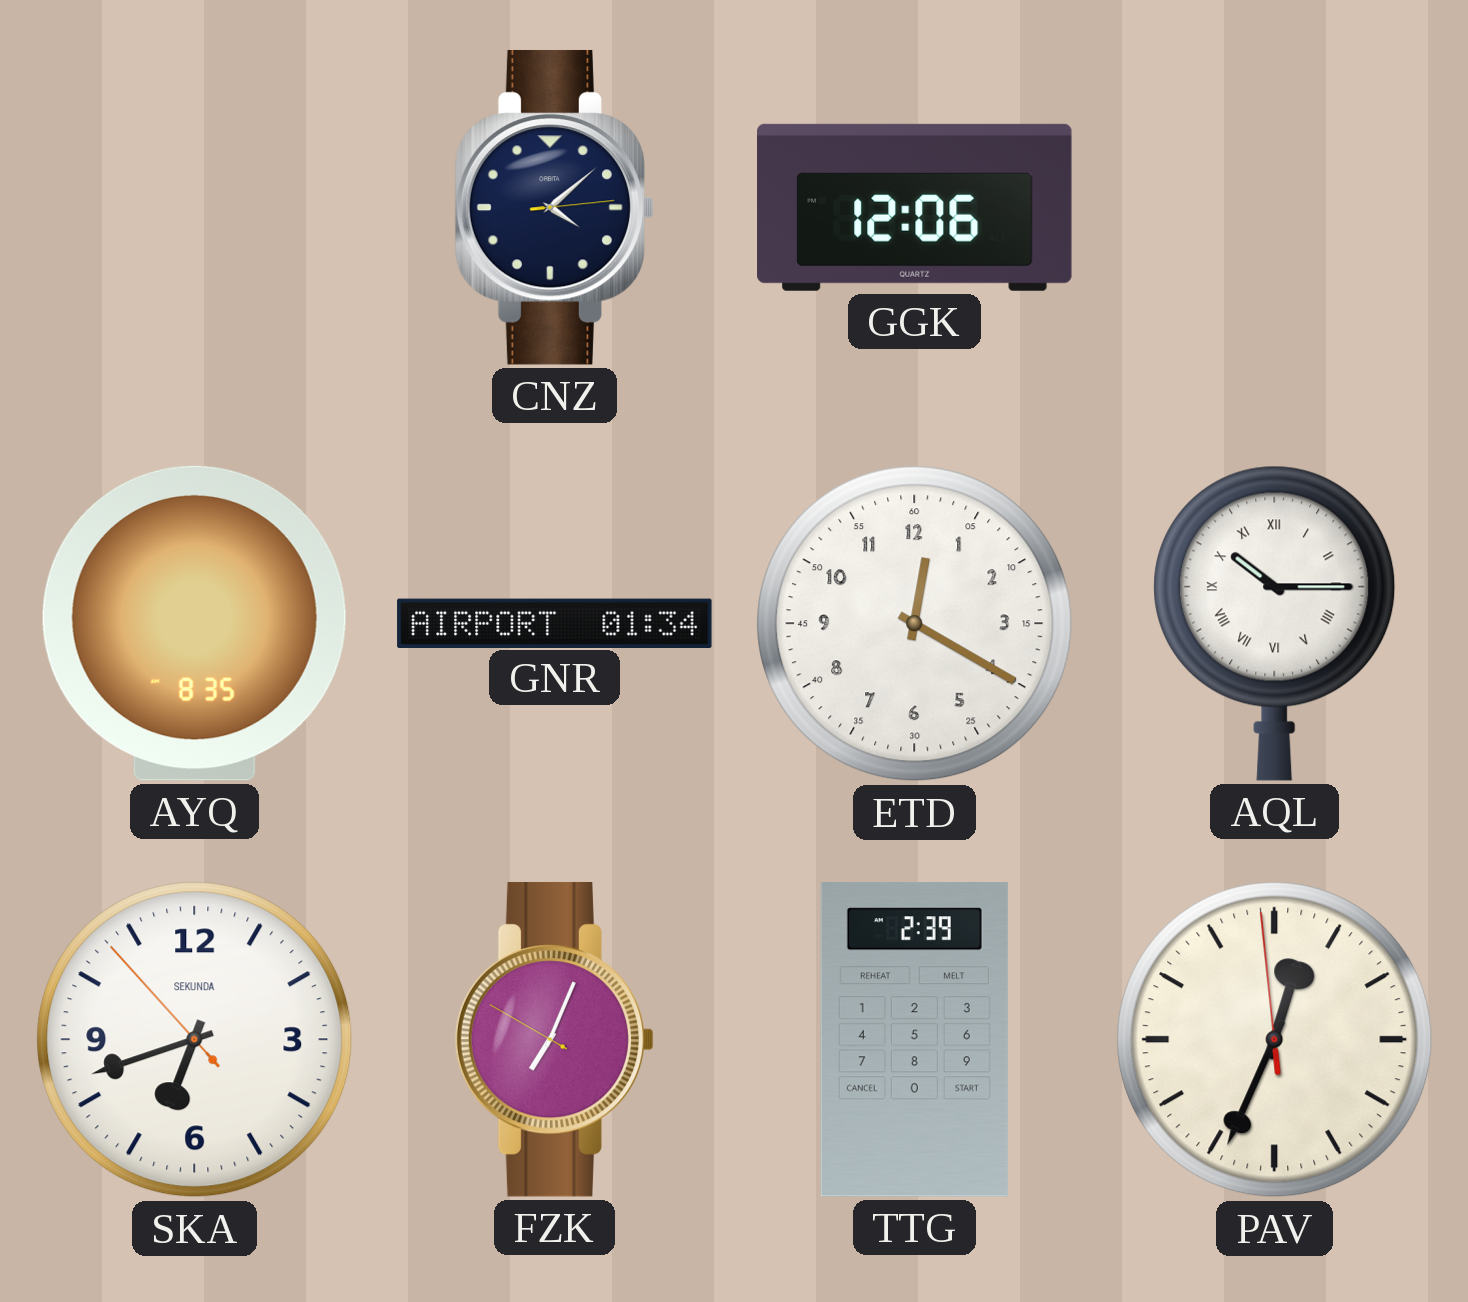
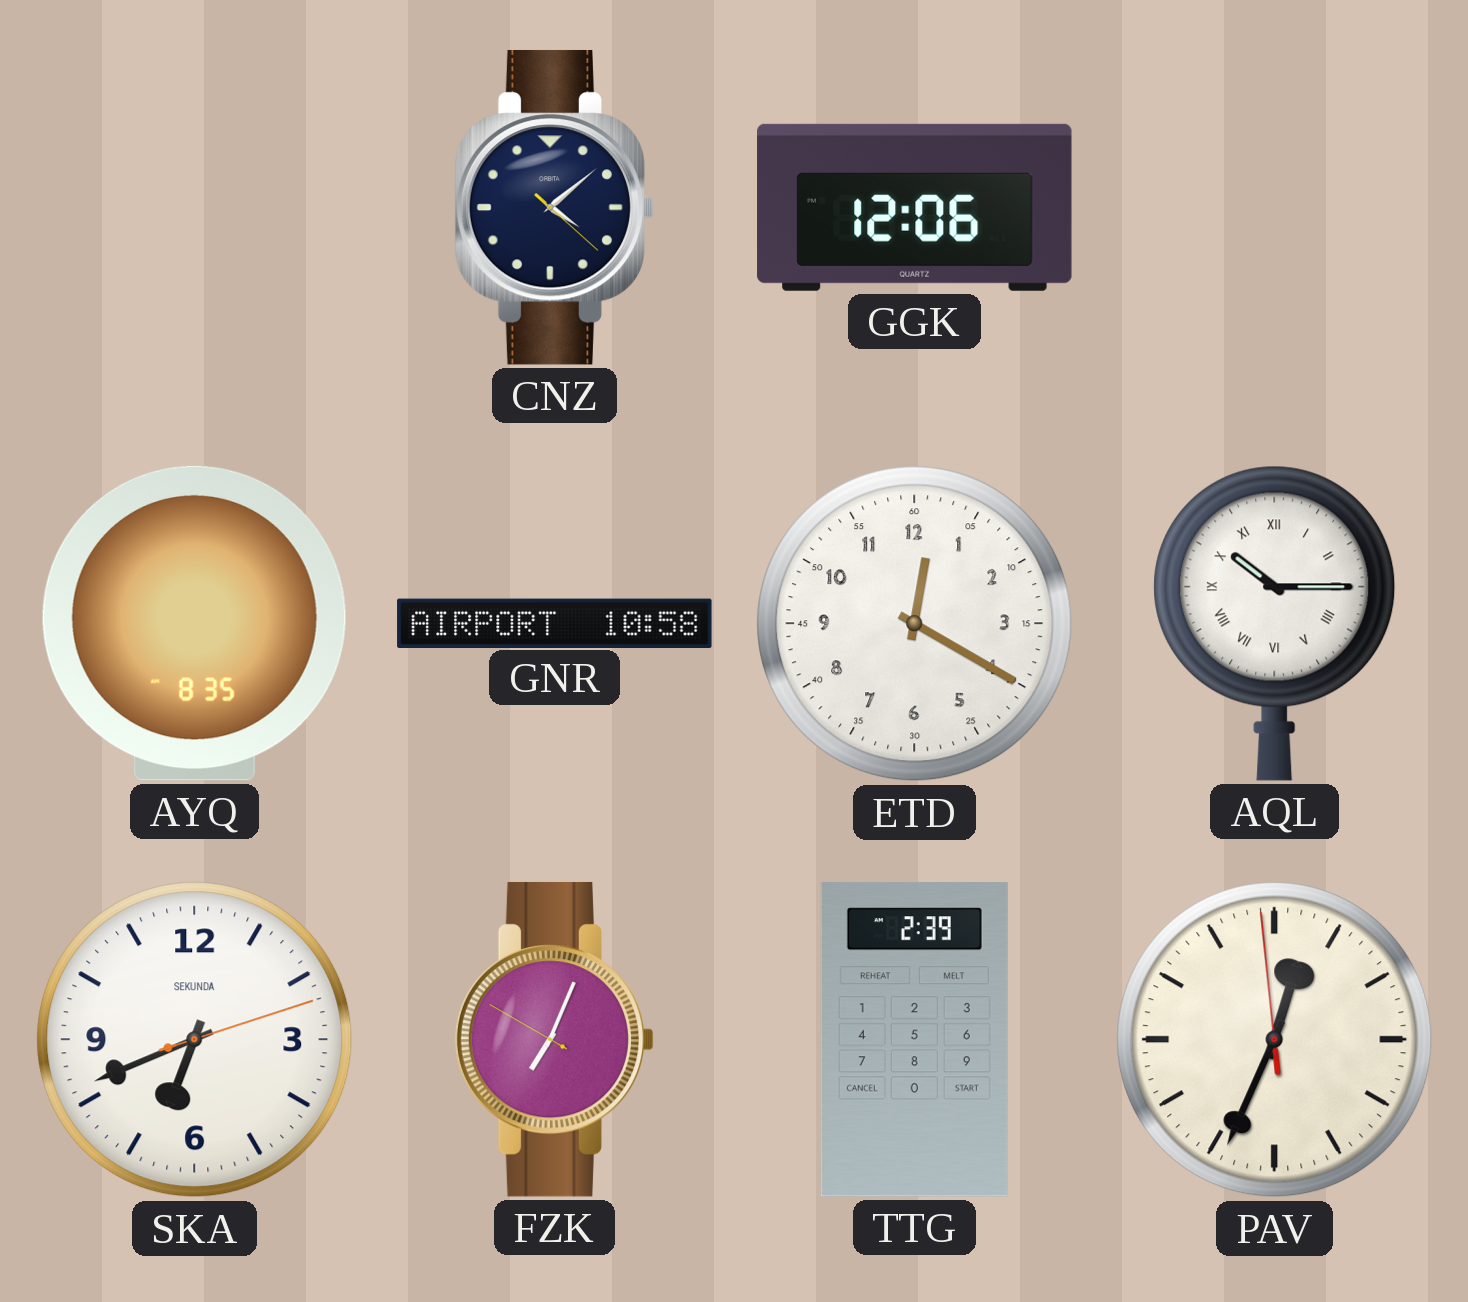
CNZ: 4:08:14 -> 4:08:22
GNR: 01:34 -> 10:58
SKA: 6:41:53 -> 6:41:12
